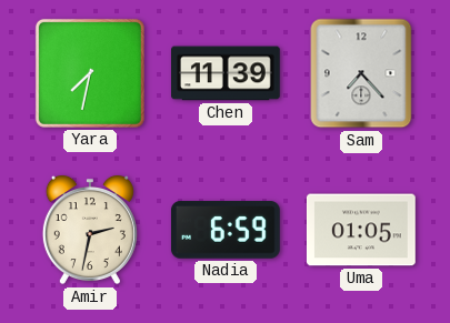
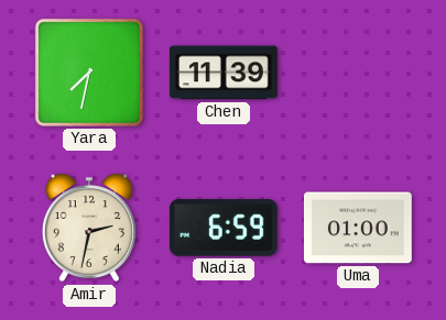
Sam: 7:23 -> none
Uma: 01:05 -> 01:00
